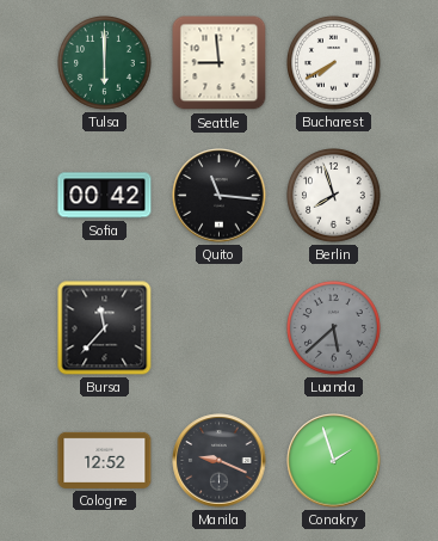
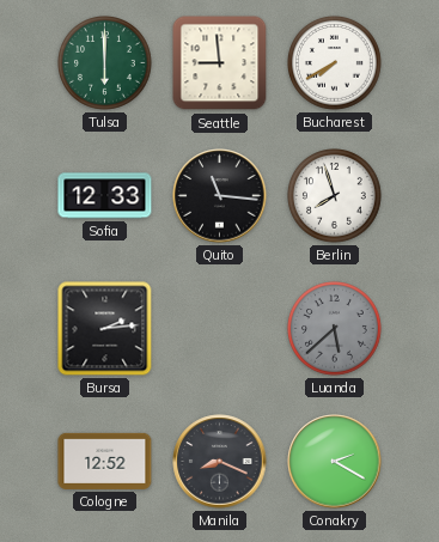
Sofia: 00:42 -> 12:33
Bursa: 11:37 -> 2:14
Manila: 9:19 -> 8:19
Conakry: 1:57 -> 2:20
